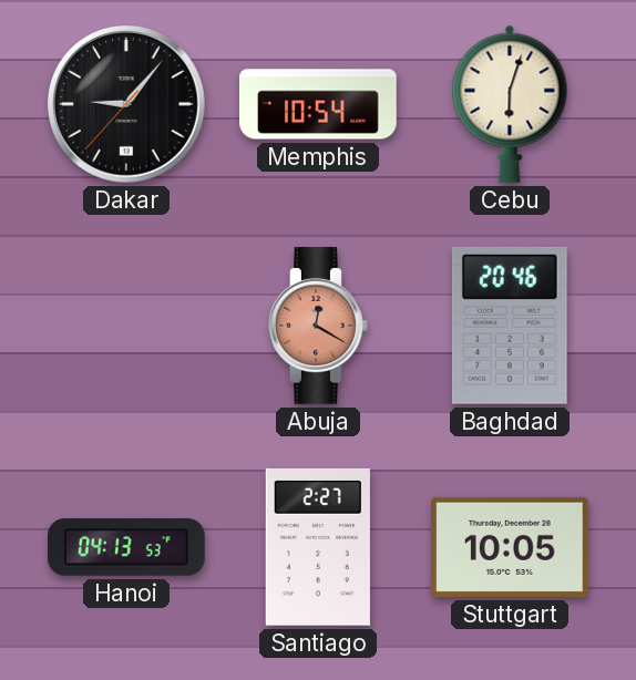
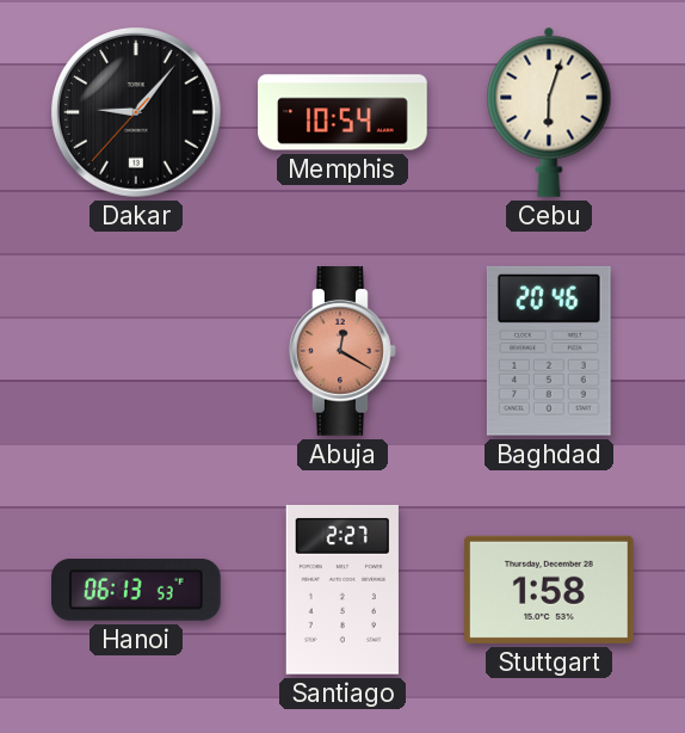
Hanoi: 04:13 -> 06:13
Stuttgart: 10:05 -> 1:58
